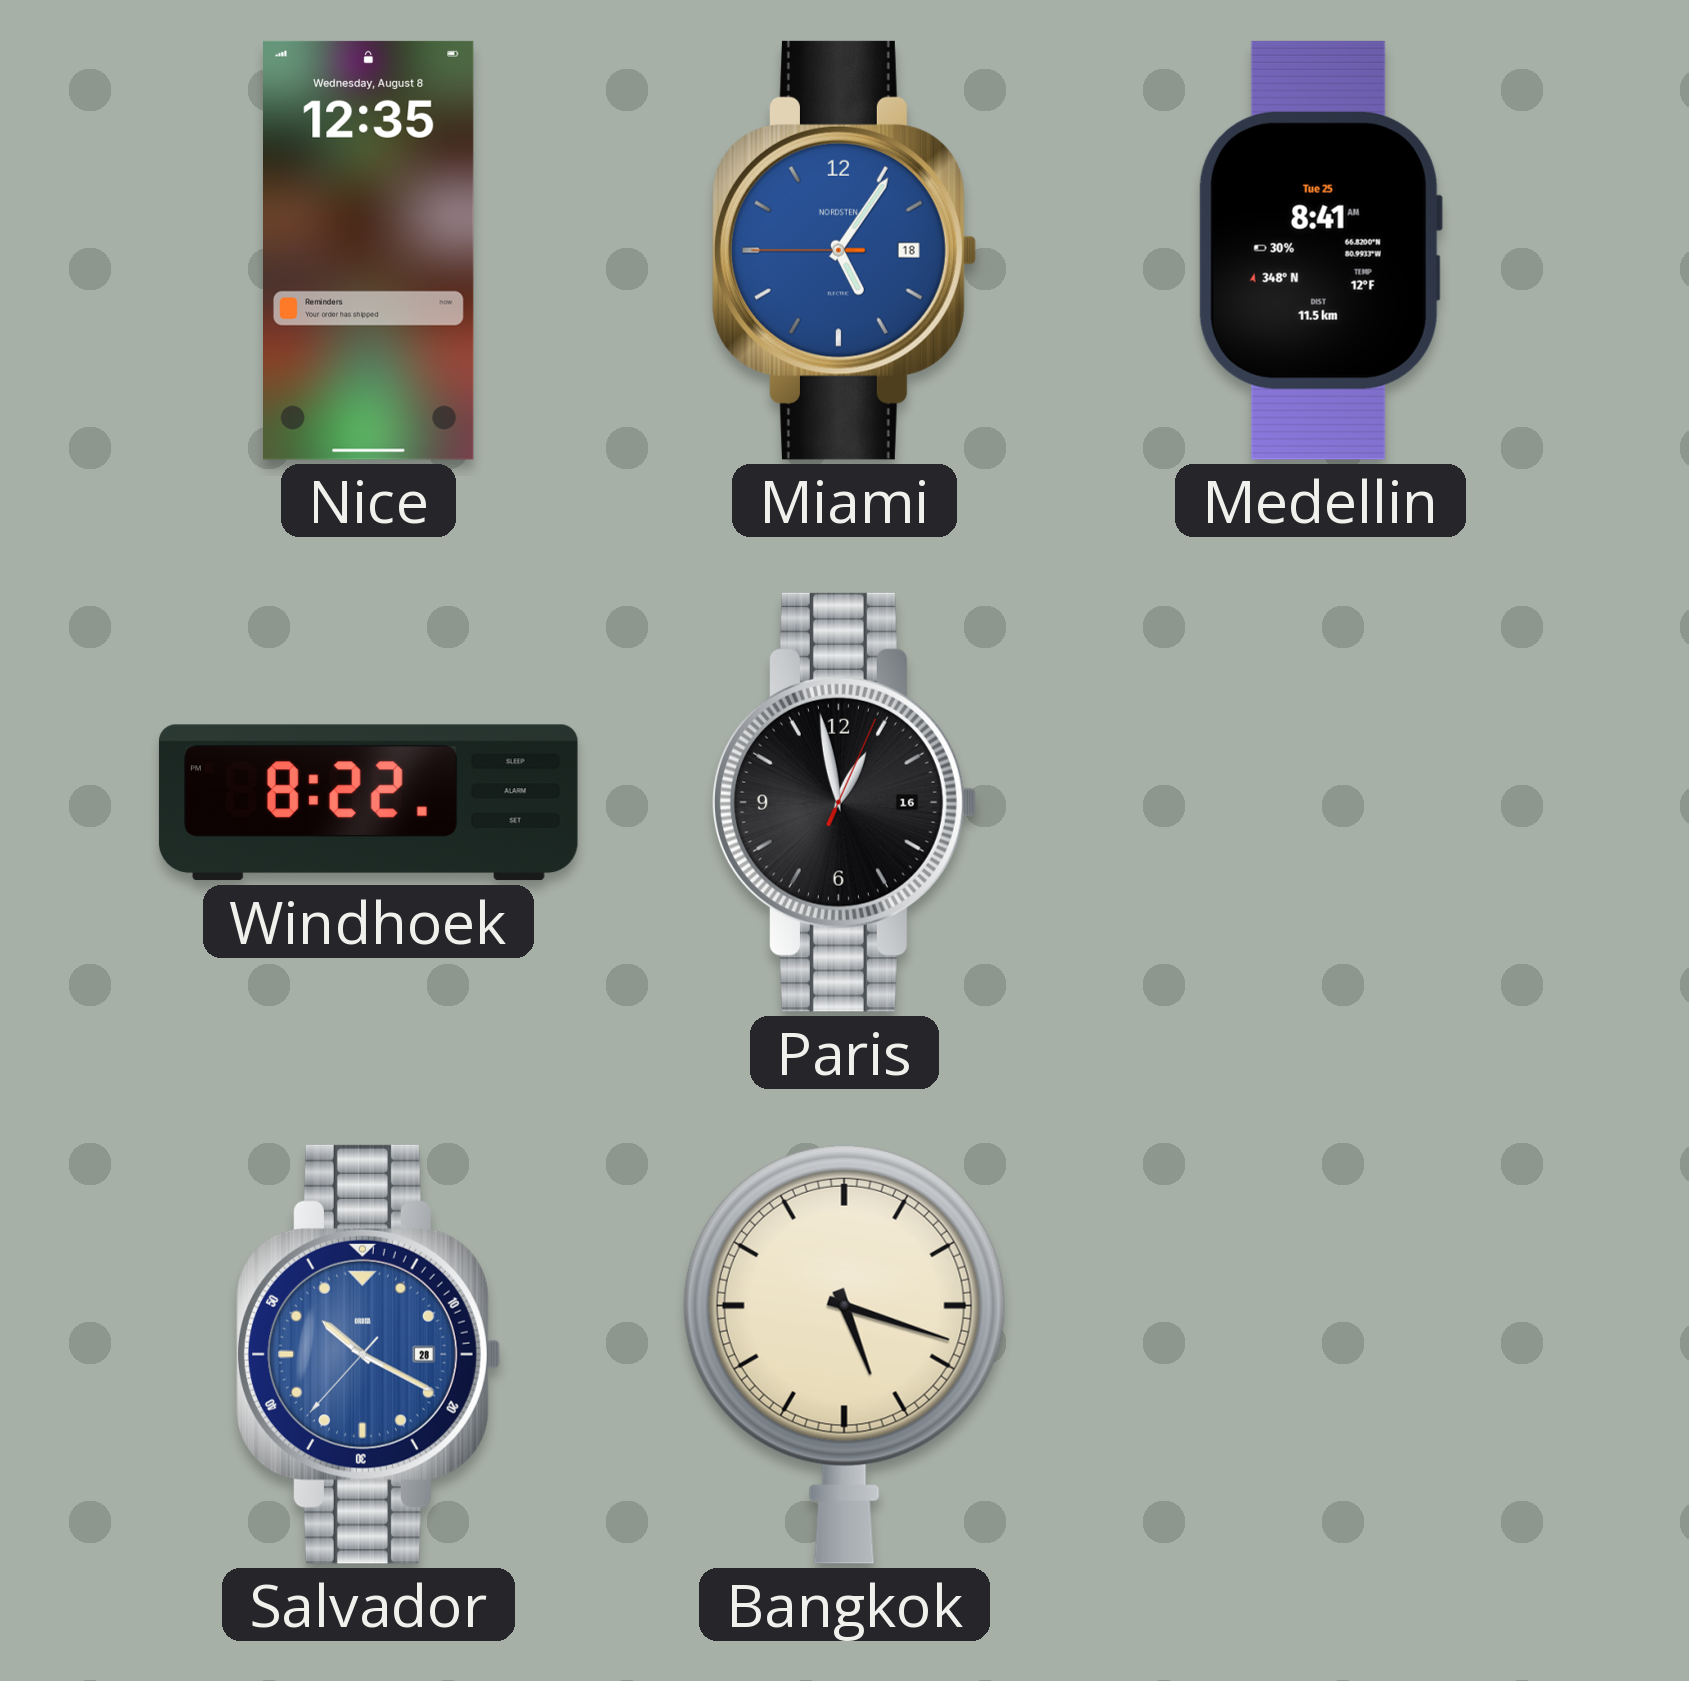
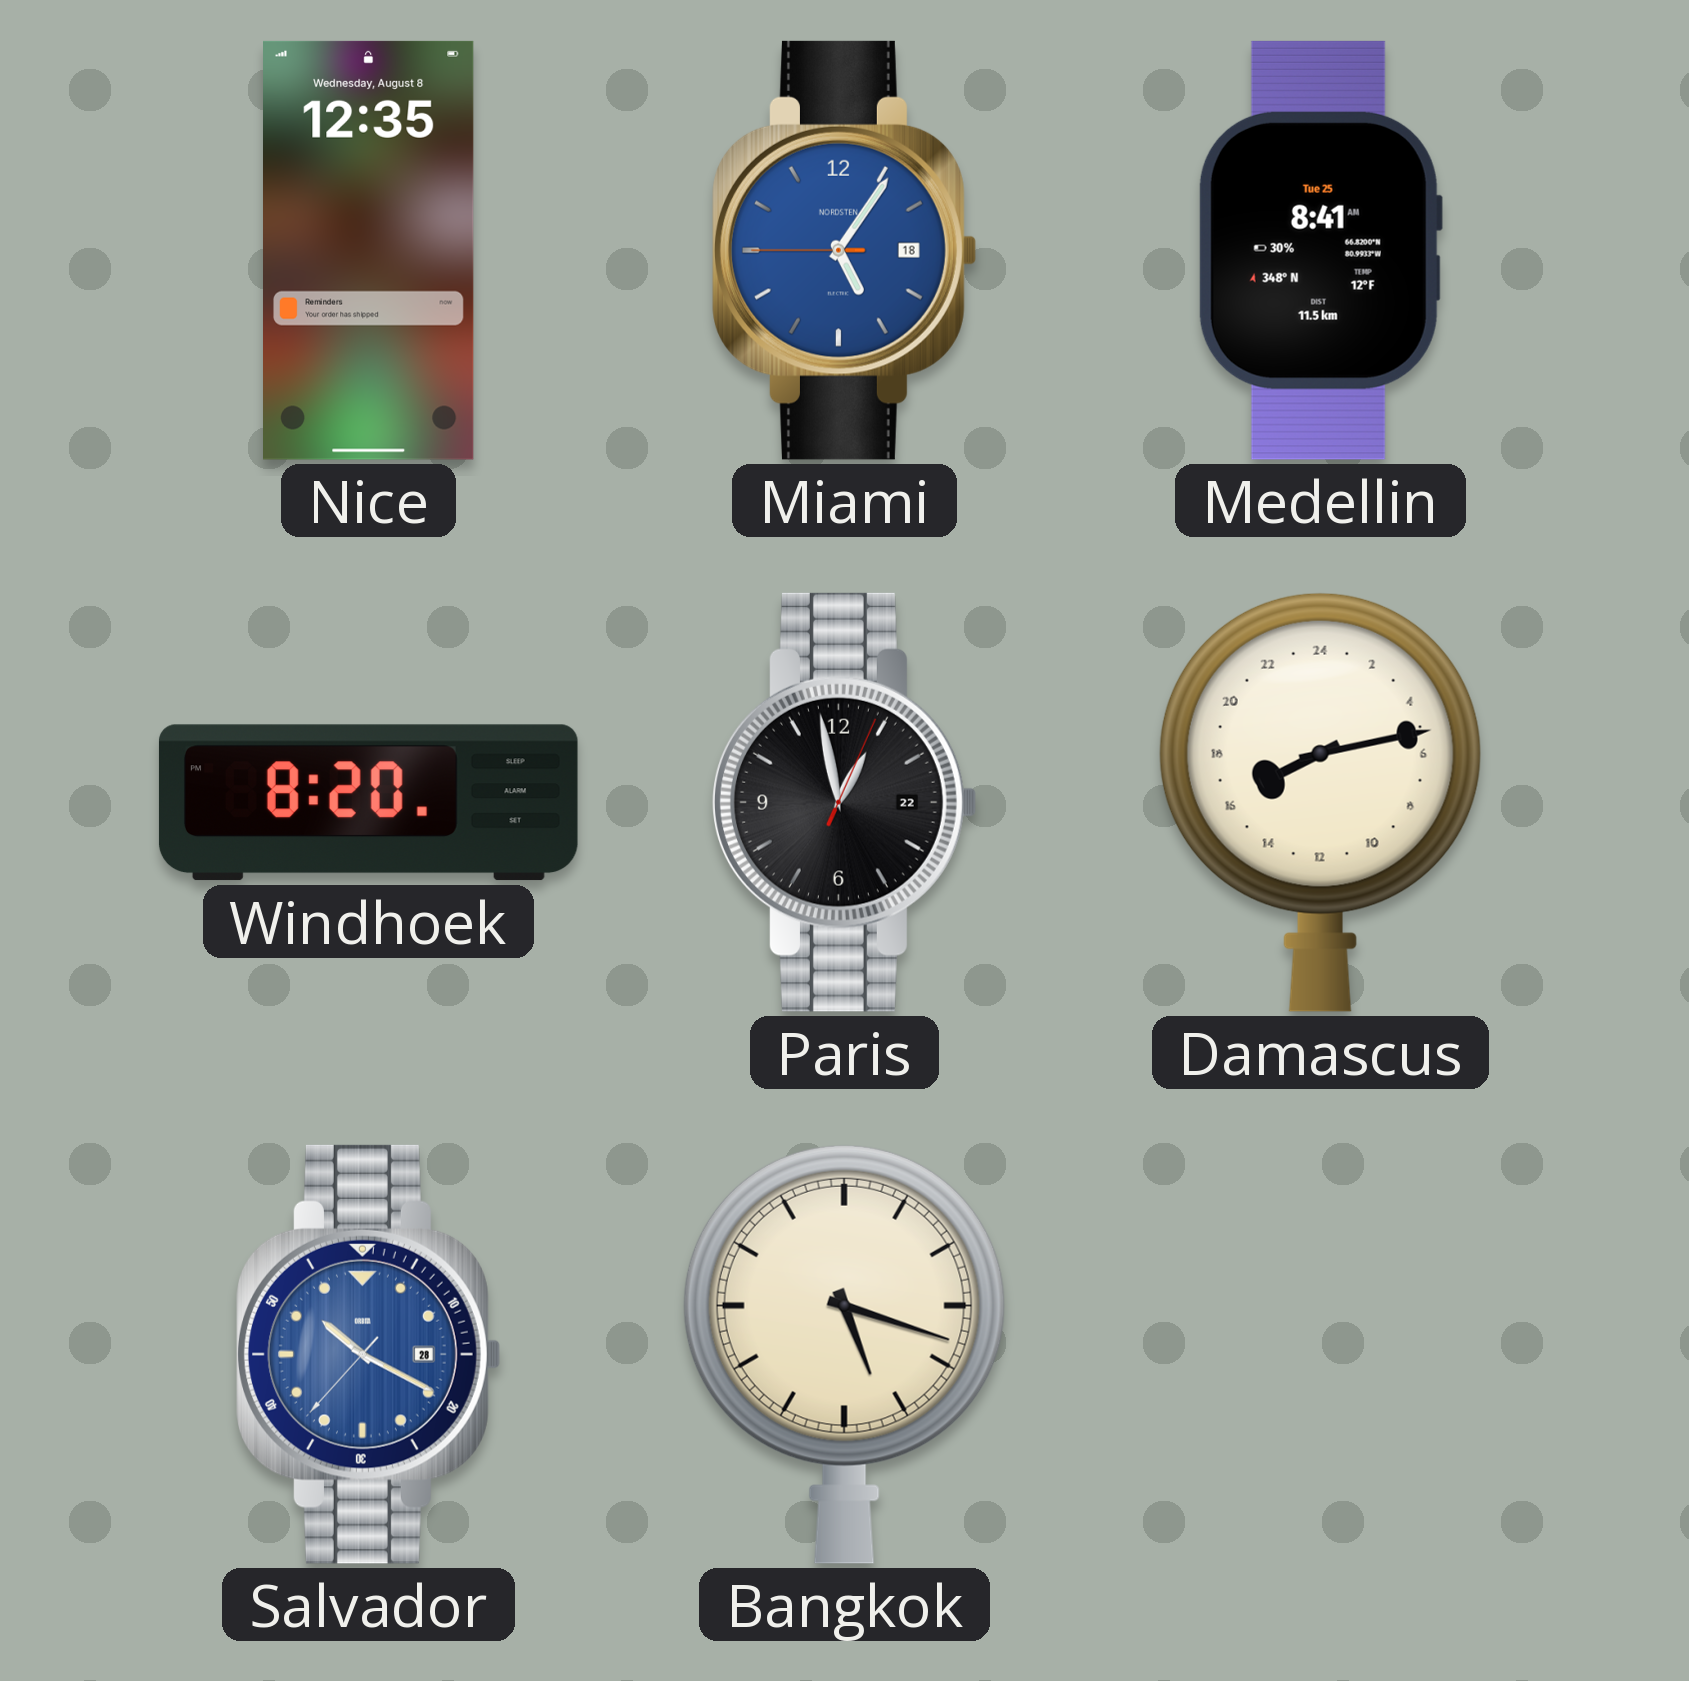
Windhoek: 8:22 -> 8:20
Paris date: 16 -> 22
Damascus: none -> 16:13
